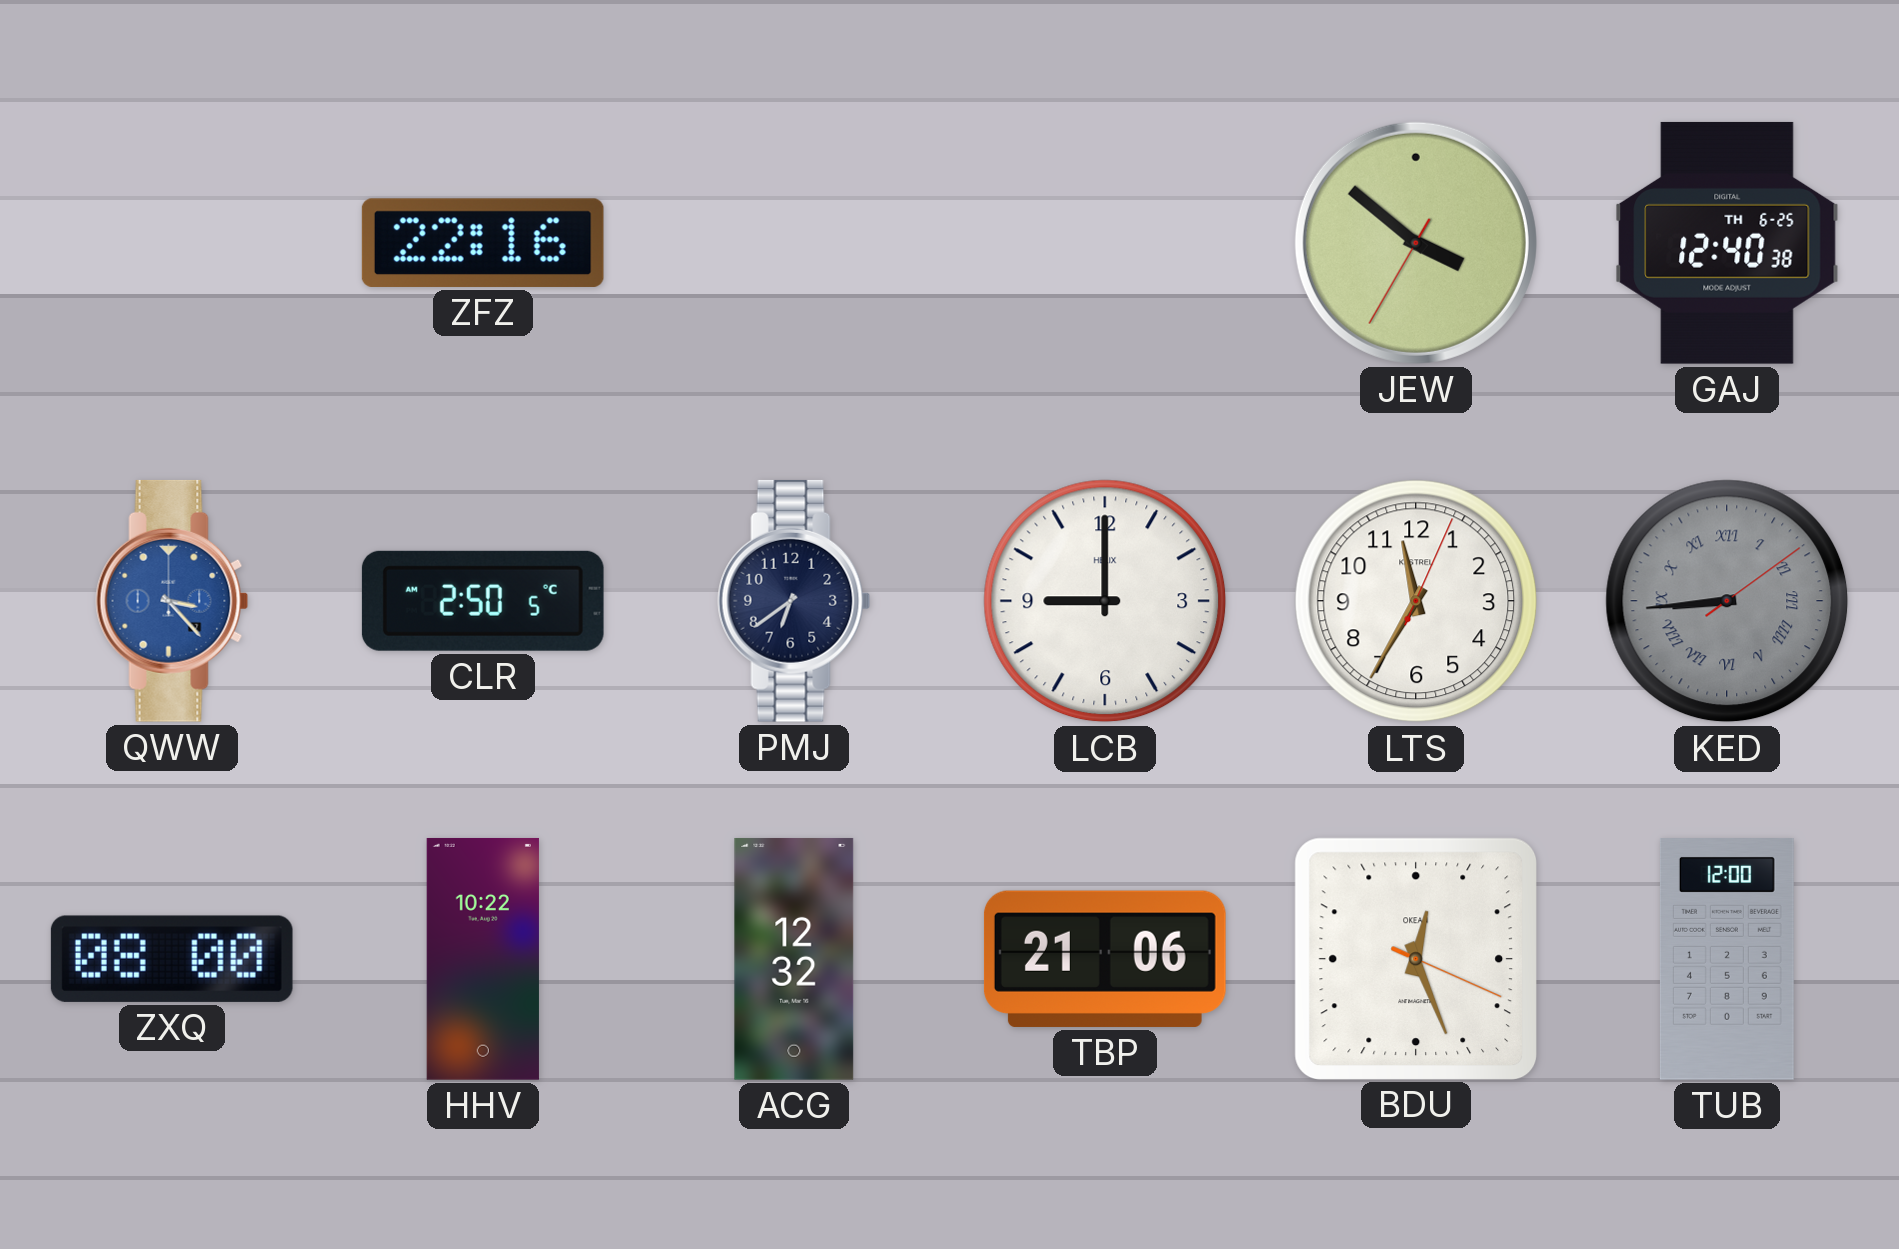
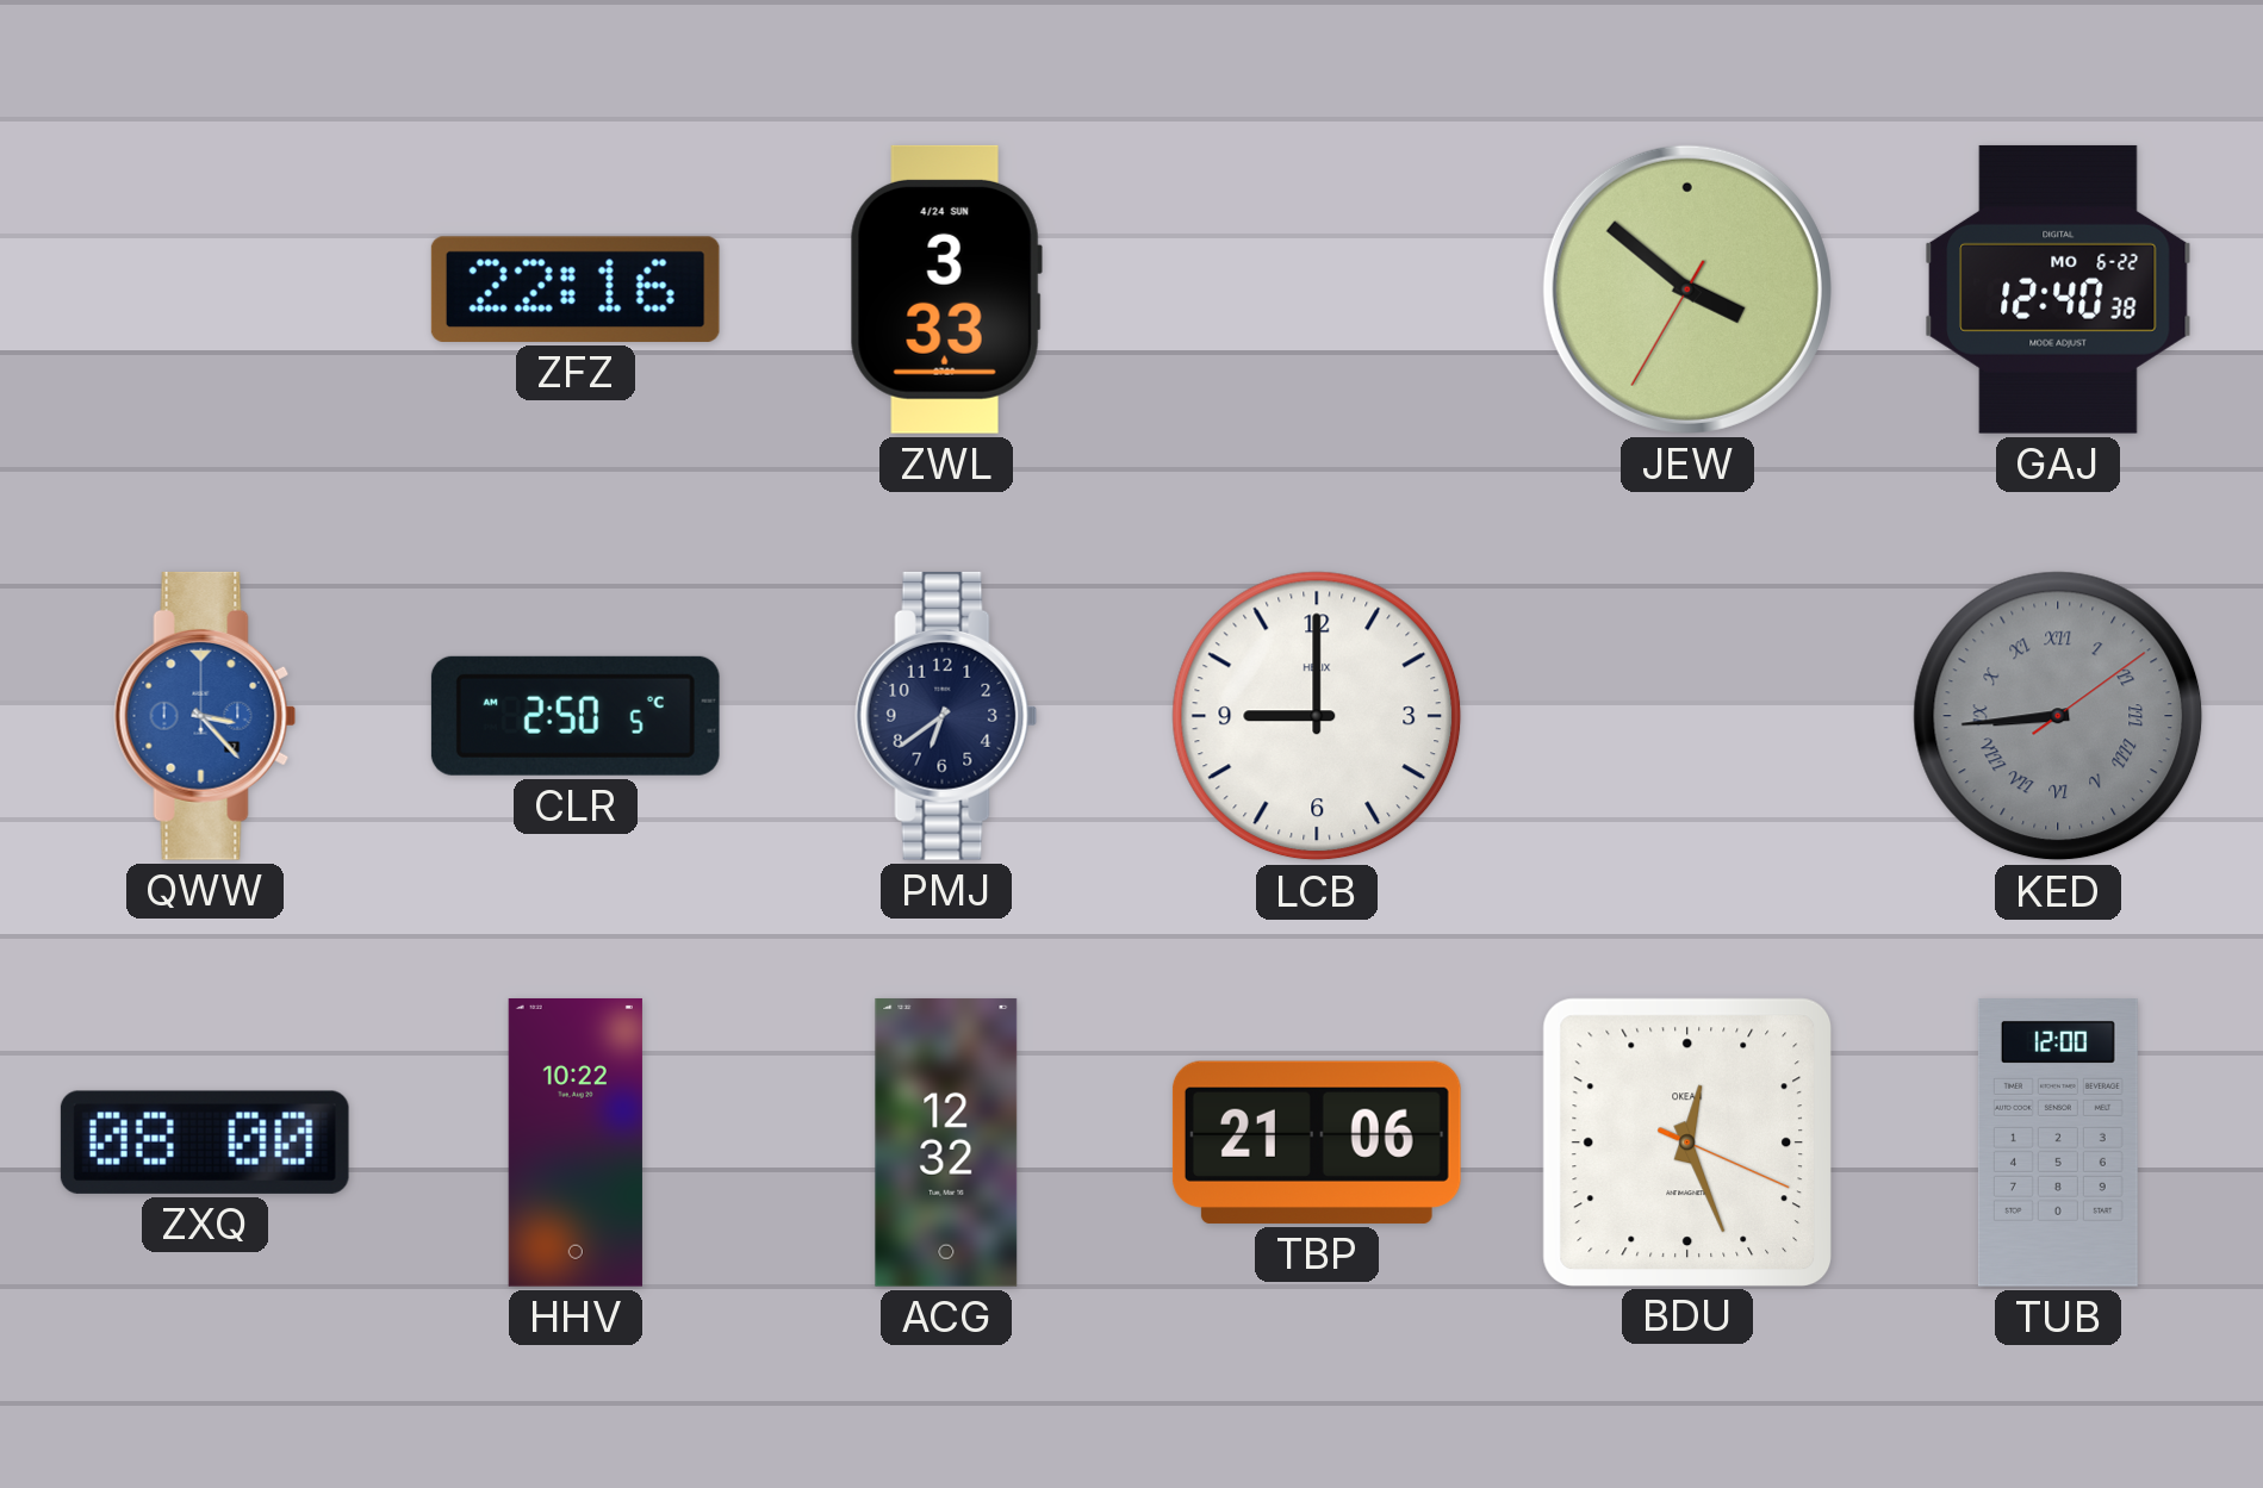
ZWL: none -> 3:33
GAJ date: TH 6-25 -> MO 6-22
LTS: 11:35 -> none
